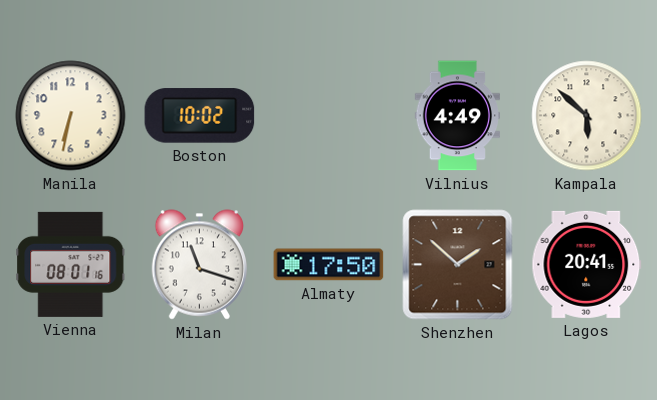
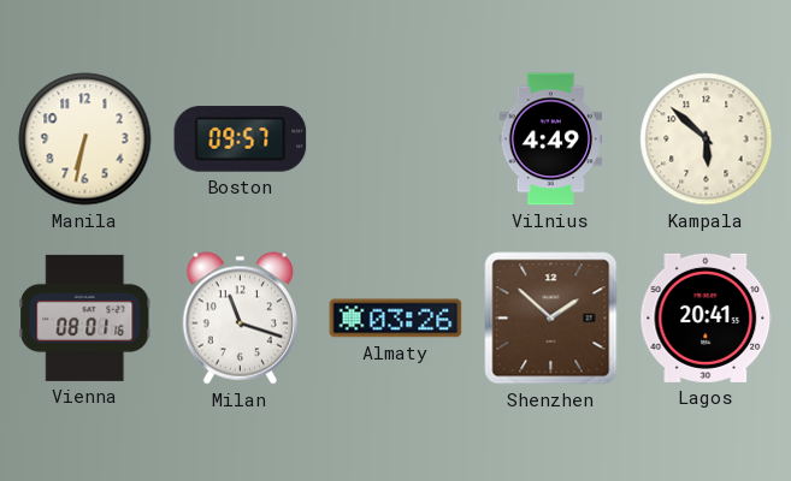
Boston: 10:02 -> 09:57
Almaty: 17:50 -> 03:26
